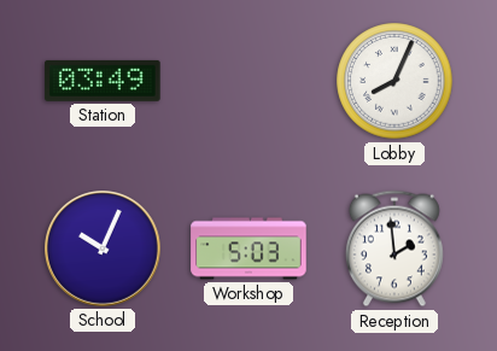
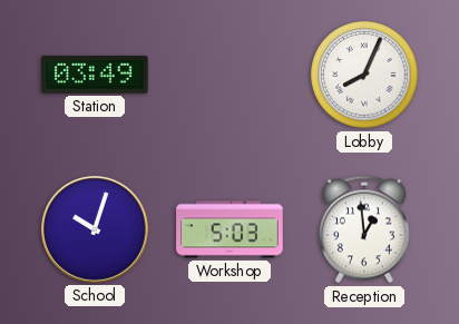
School: 10:04 -> 10:03
Reception: 1:59 -> 12:59
